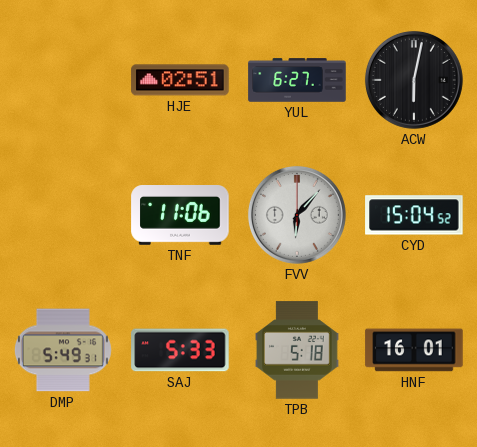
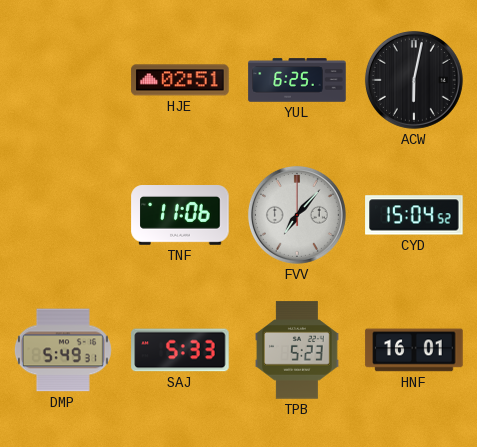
YUL: 6:27 -> 6:25
FVV: 6:07 -> 7:07
TPB: 5:18 -> 5:23
